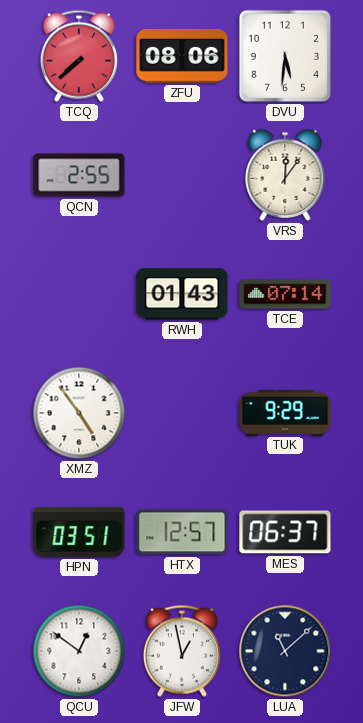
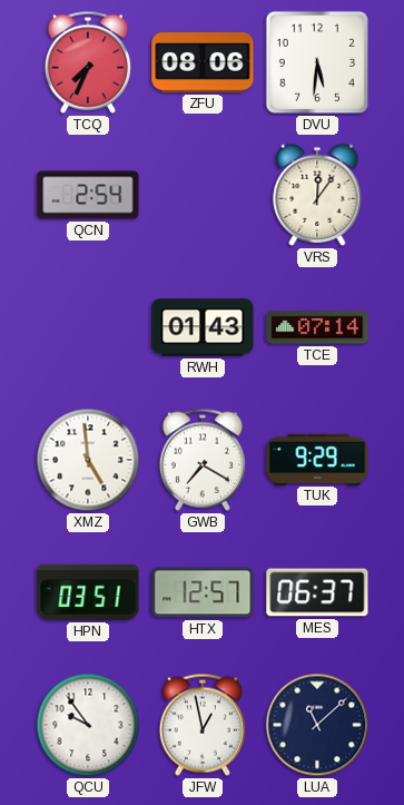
TCQ: 7:38 -> 7:34
QCN: 2:55 -> 2:54
XMZ: 4:54 -> 4:59
GWB: none -> 7:20
QCU: 12:51 -> 9:54
